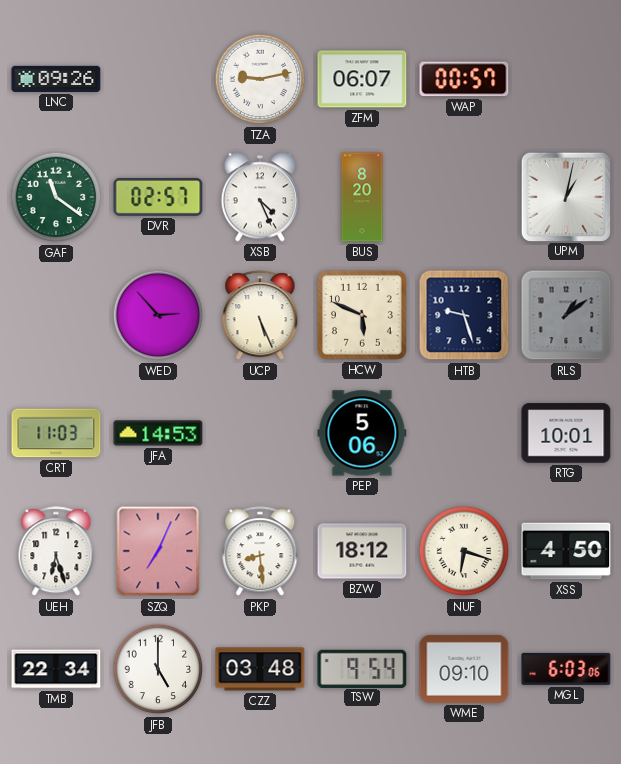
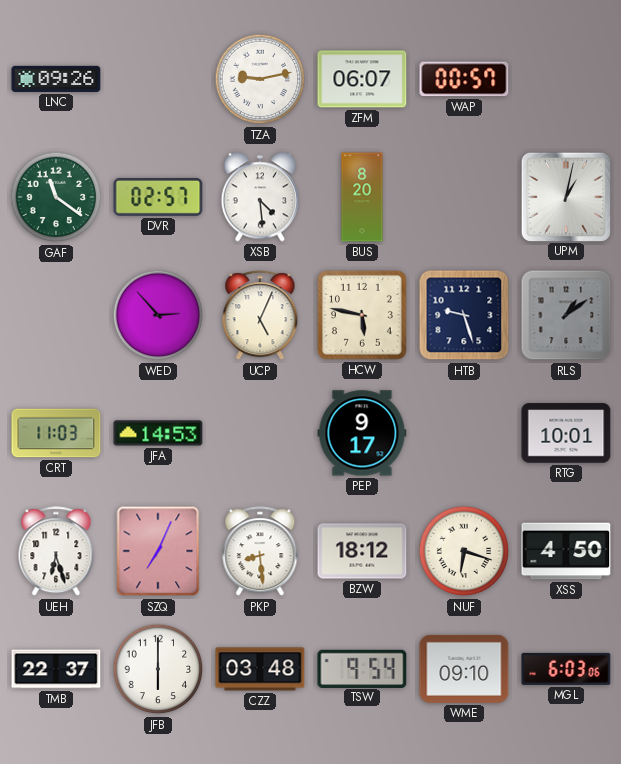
XSB: 4:26 -> 4:29
UCP: 5:26 -> 5:04
HCW: 5:49 -> 5:47
PEP: 5:06 -> 9:17
TMB: 22:34 -> 22:37
JFB: 5:00 -> 6:00
